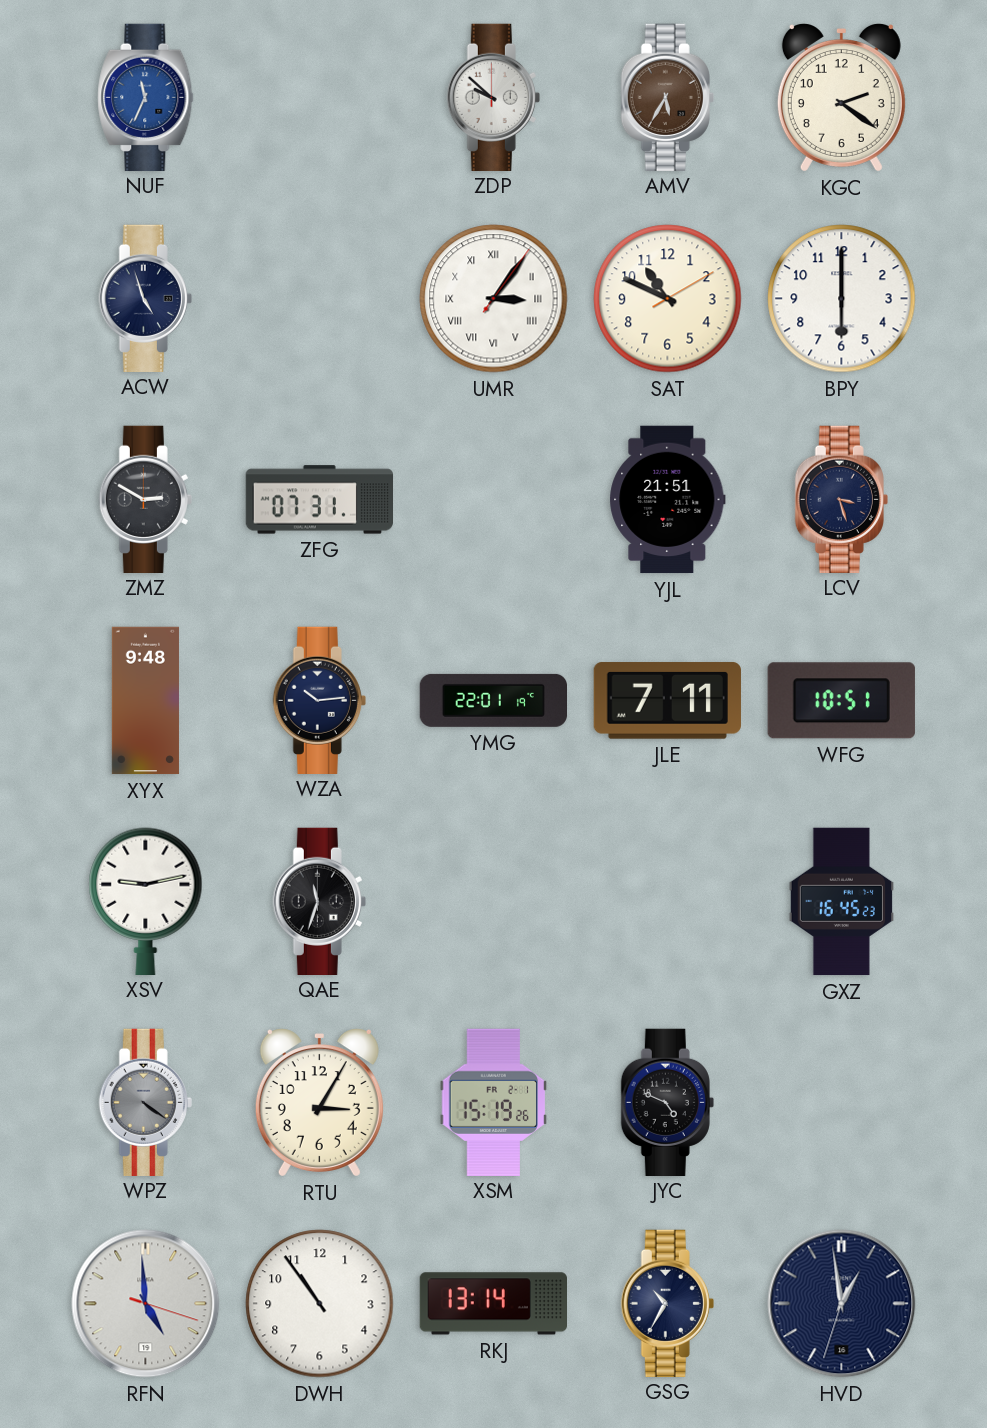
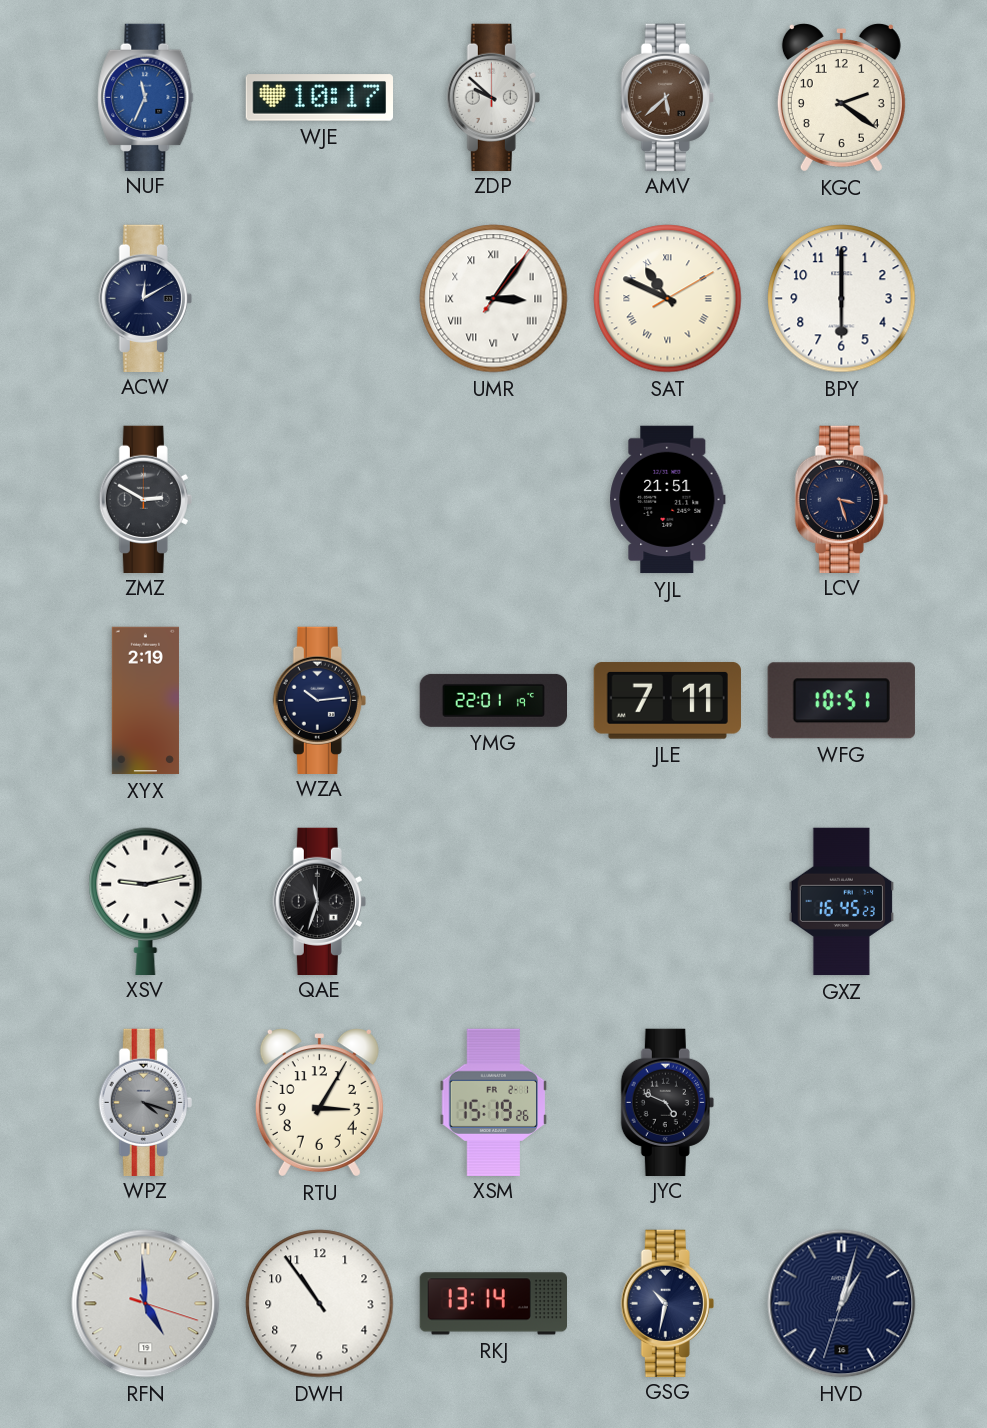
WJE: none -> 10:17
AMV: 5:35 -> 5:38
ACW: 4:57 -> 12:10
SAT numerals: Arabic -> Roman
ZFG: 07:31 -> none
XYX: 9:48 -> 2:19
WPZ: 4:21 -> 4:18
GSG: 10:35 -> 10:32
HVD: 12:58 -> 1:02
